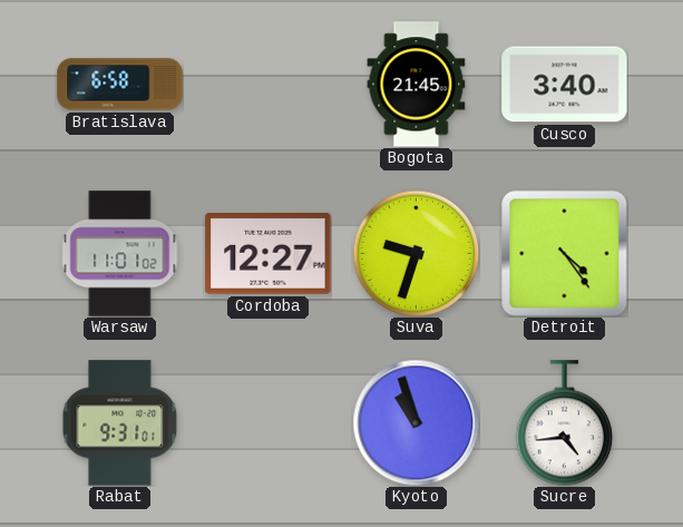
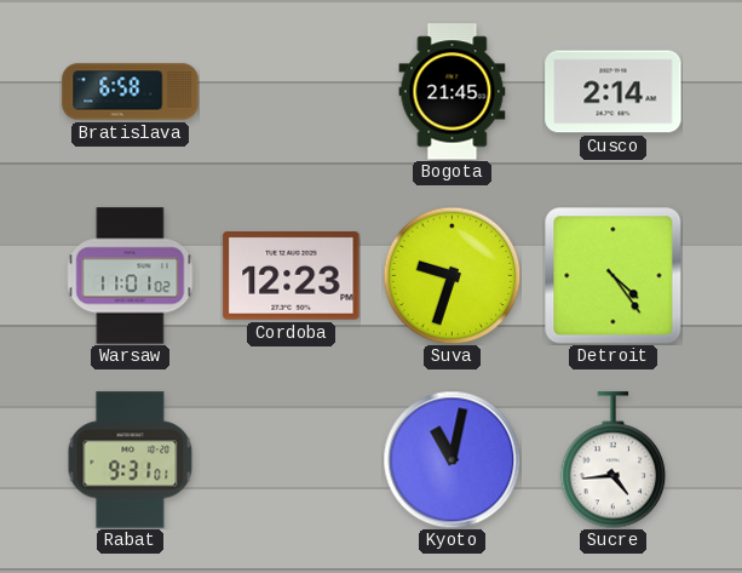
Cusco: 3:40 -> 2:14
Cordoba: 12:27 -> 12:23
Kyoto: 10:57 -> 11:02
